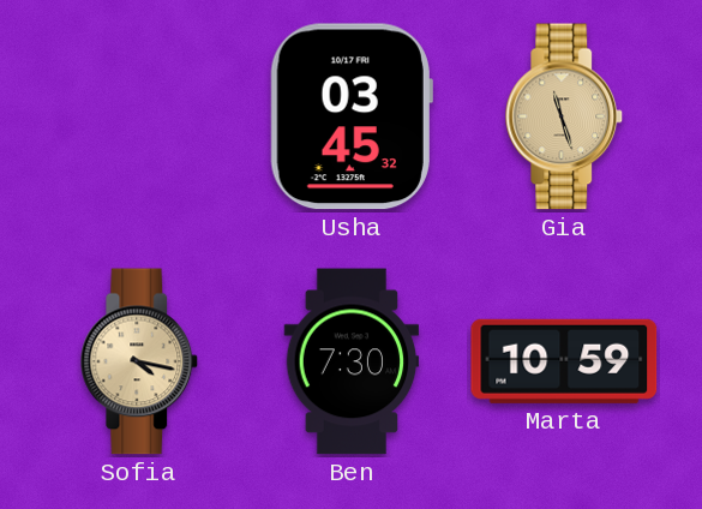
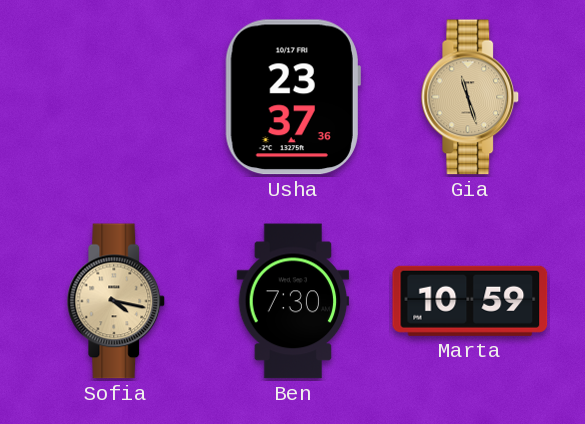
Usha: 03:45 -> 23:37
